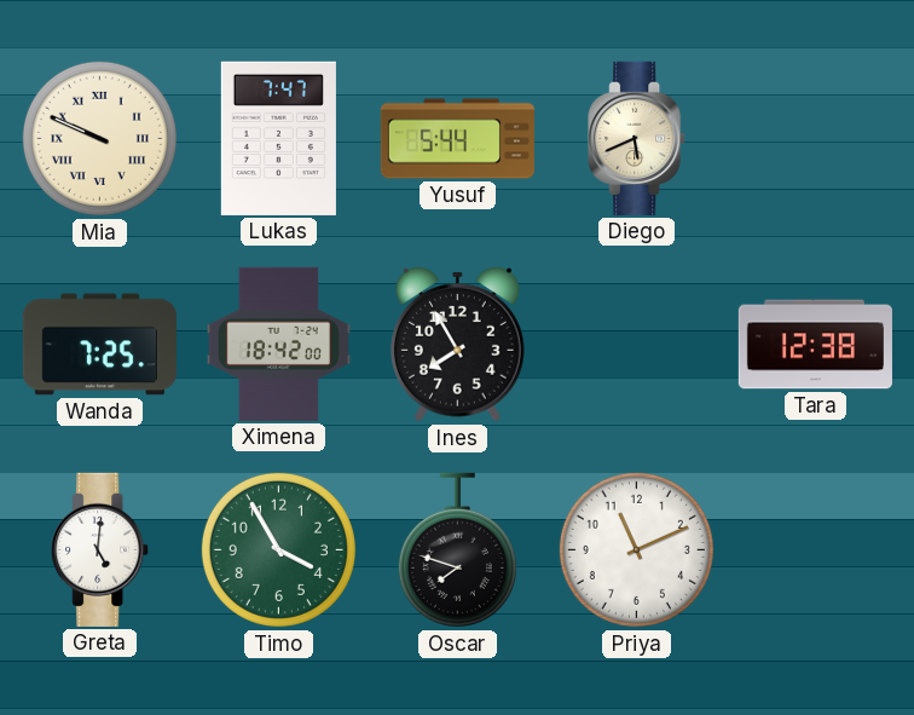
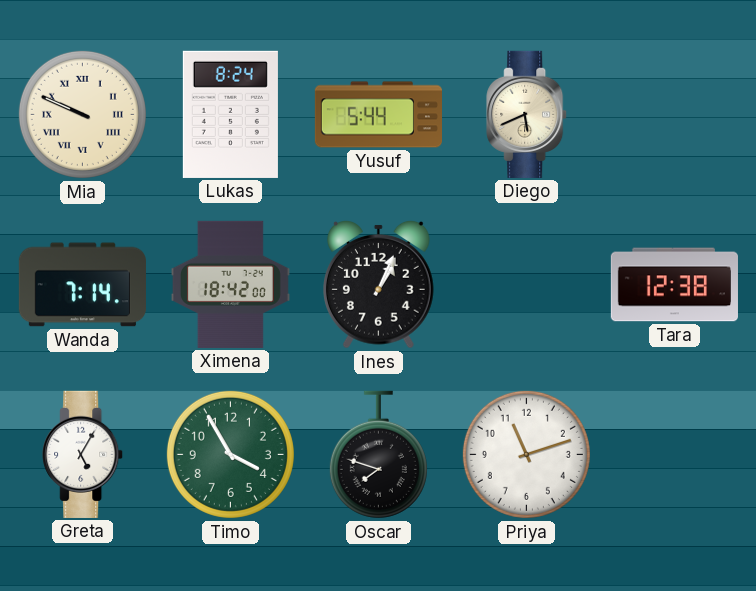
Lukas: 7:47 -> 8:24
Wanda: 7:25 -> 7:14
Ines: 7:55 -> 1:04
Greta: 5:01 -> 5:05
Priya: 11:11 -> 11:12
